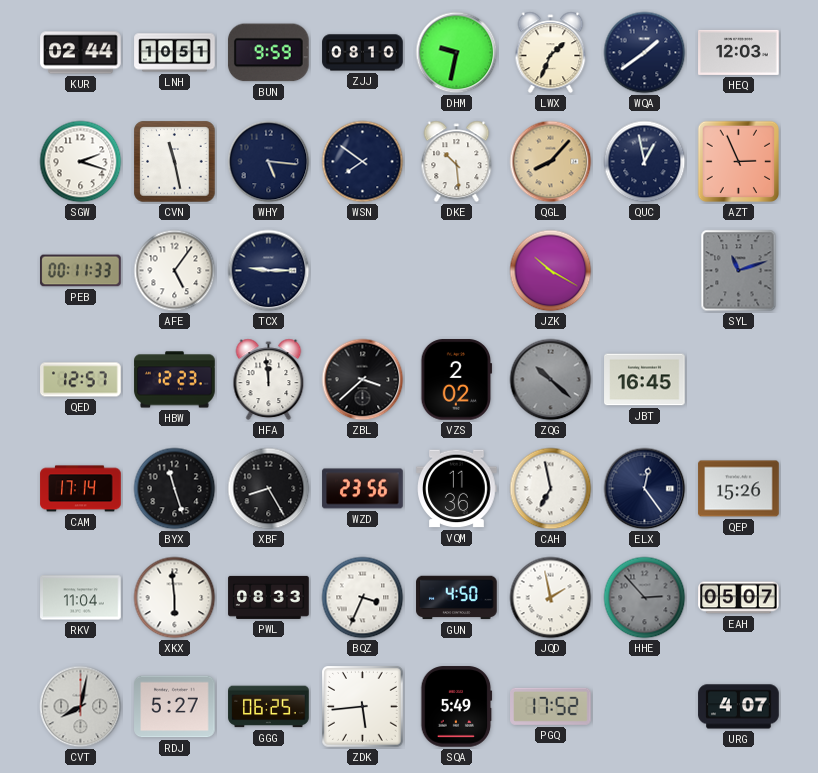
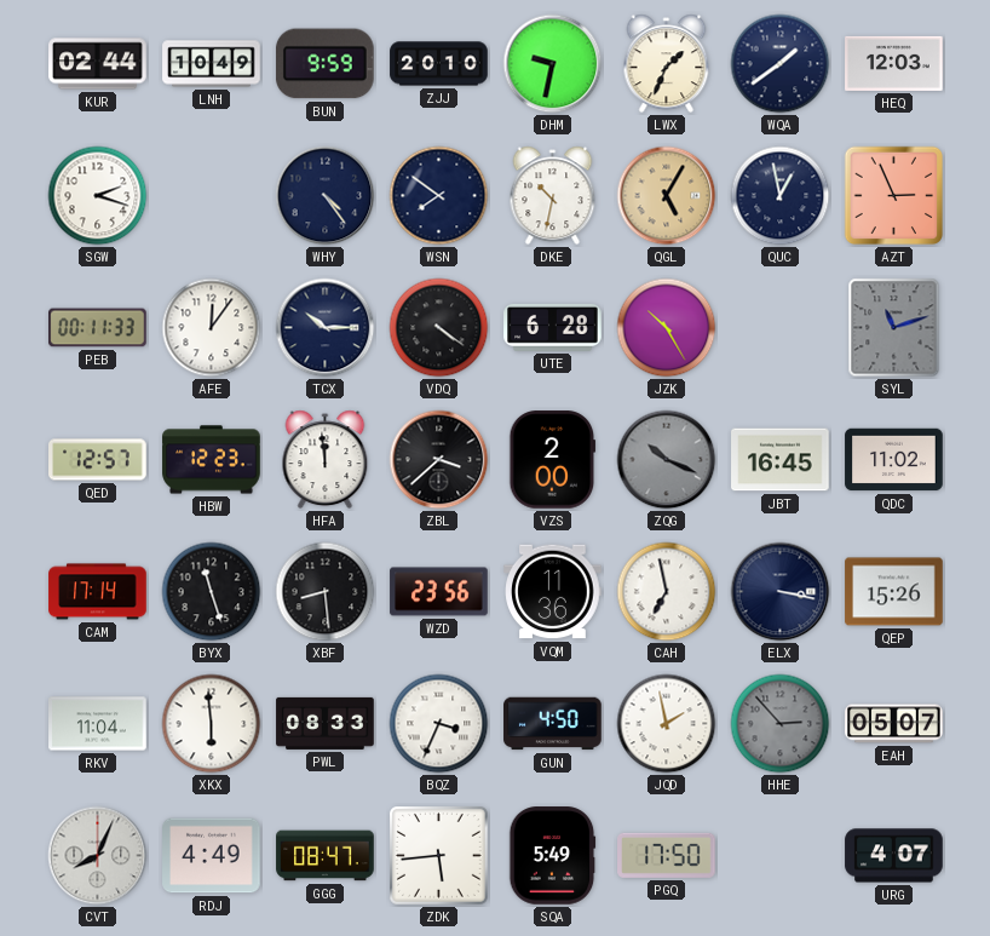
LNH: 10:51 -> 10:49
ZJJ: 08:10 -> 20:10
CVN: 11:28 -> none
WHY: 5:16 -> 4:24
DKE: 10:29 -> 10:32
QGL: 8:07 -> 5:05
AFE: 5:06 -> 12:06
TCX: 9:15 -> 10:15
VDQ: none -> 4:21
UTE: none -> 6:28
JZK: 10:20 -> 10:25
VZS: 2:02 -> 2:00
ZQG: 10:22 -> 10:19
QDC: none -> 11:02
XBF: 8:25 -> 8:29
ELX: 12:24 -> 3:17
CVT: 8:02 -> 8:04
RDJ: 5:27 -> 4:49
GGG: 06:25 -> 08:47
PGQ: 17:52 -> 17:50
